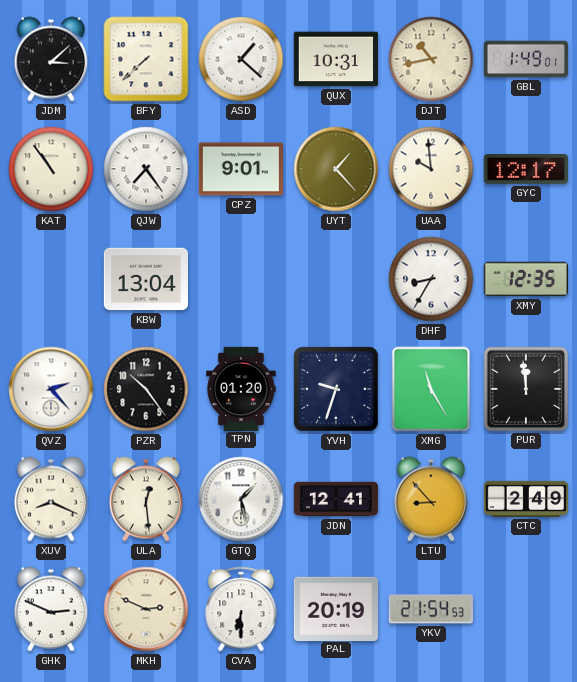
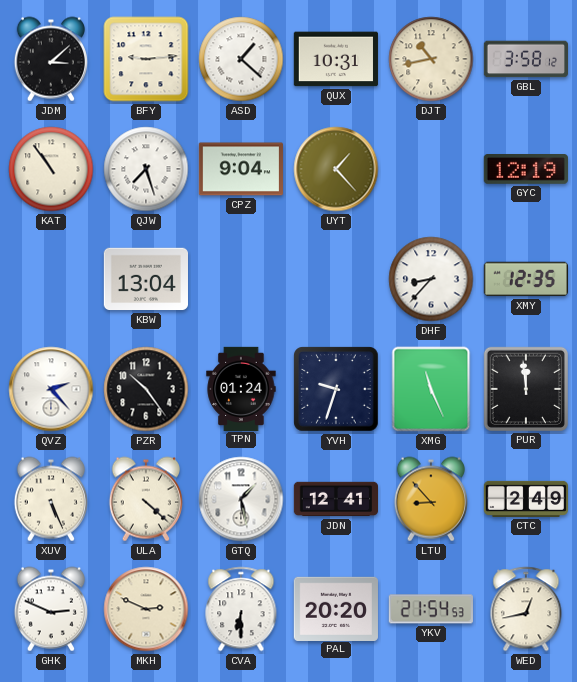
BFY: 7:38 -> 9:14
GBL: 1:49 -> 3:58
QJW: 7:24 -> 7:27
CPZ: 9:01 -> 9:04
UAA: 9:59 -> none
GYC: 12:17 -> 12:19
DHF: 8:35 -> 8:37
TPN: 01:20 -> 01:24
XMG: 11:25 -> 11:26
XUV: 8:19 -> 5:26
ULA: 12:29 -> 4:22
PAL: 20:19 -> 20:20
WED: none -> 12:43
